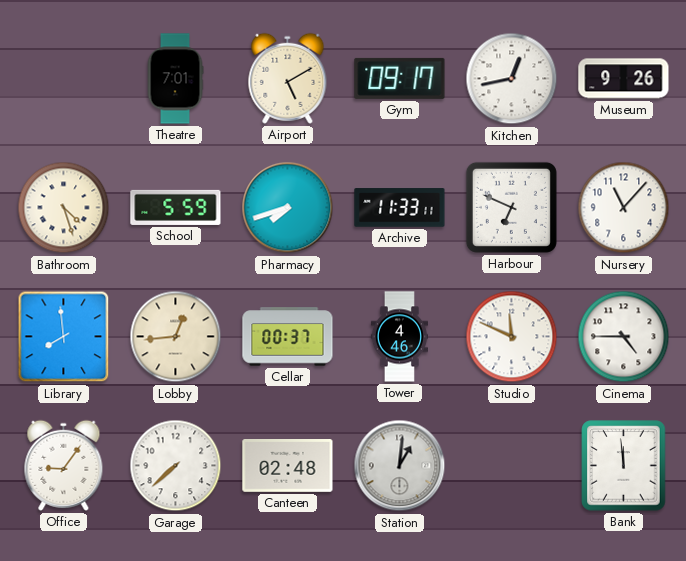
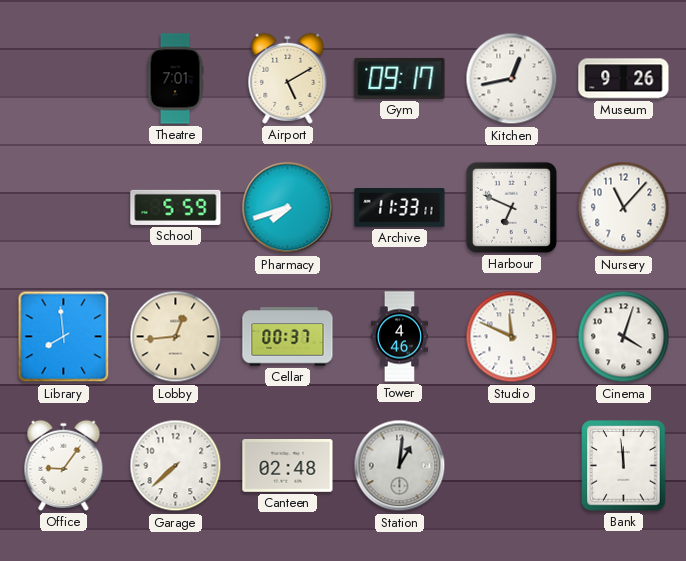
Bathroom: 4:27 -> none
Cinema: 4:45 -> 4:03
